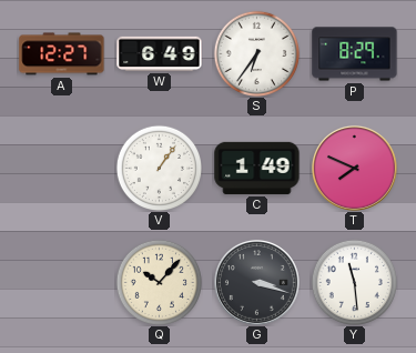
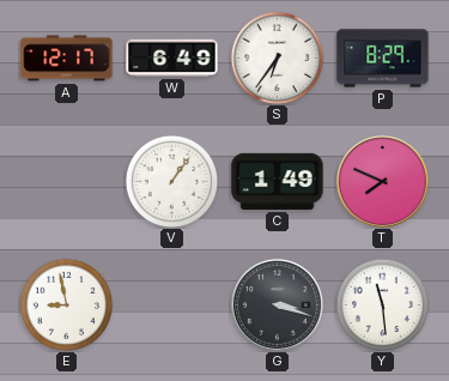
A: 12:27 -> 12:17
E: none -> 8:58
Q: 10:07 -> none
